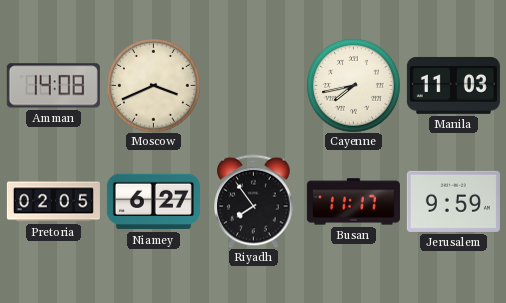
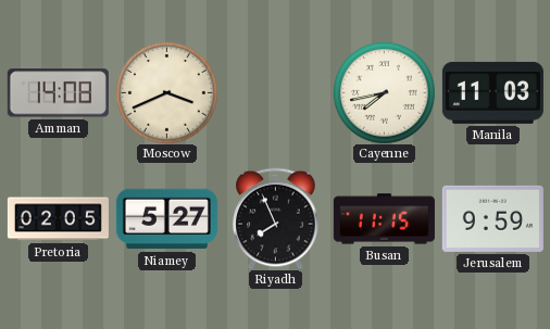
Niamey: 6:27 -> 5:27
Riyadh: 7:54 -> 7:56
Busan: 11:17 -> 11:15
